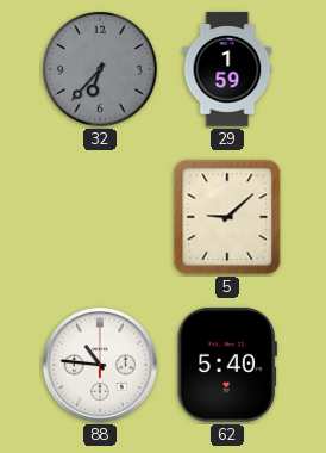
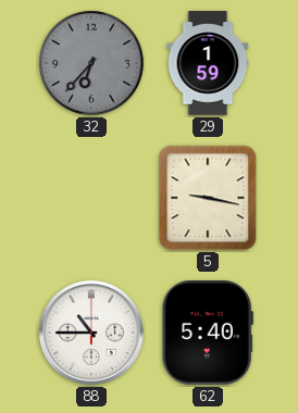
5: 9:08 -> 9:17
88: 10:46 -> 10:45
